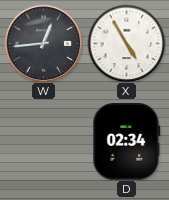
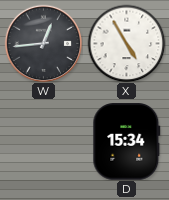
D: 02:34 -> 15:34
